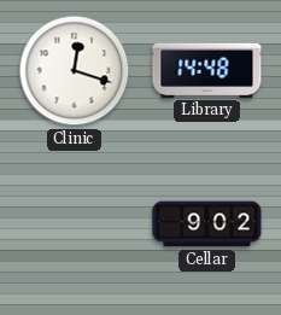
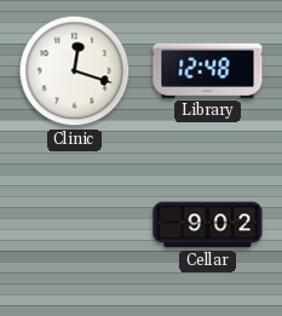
Library: 14:48 -> 12:48
